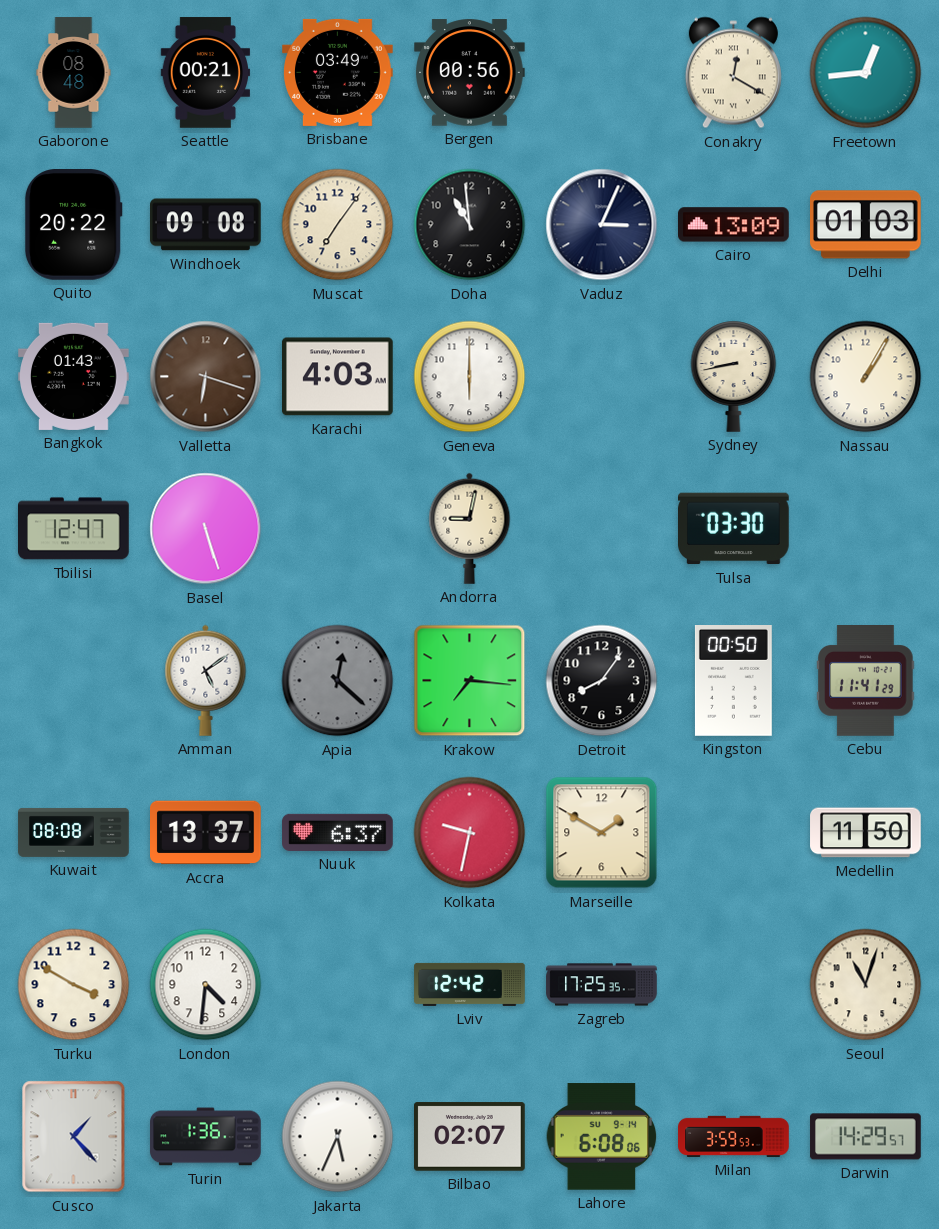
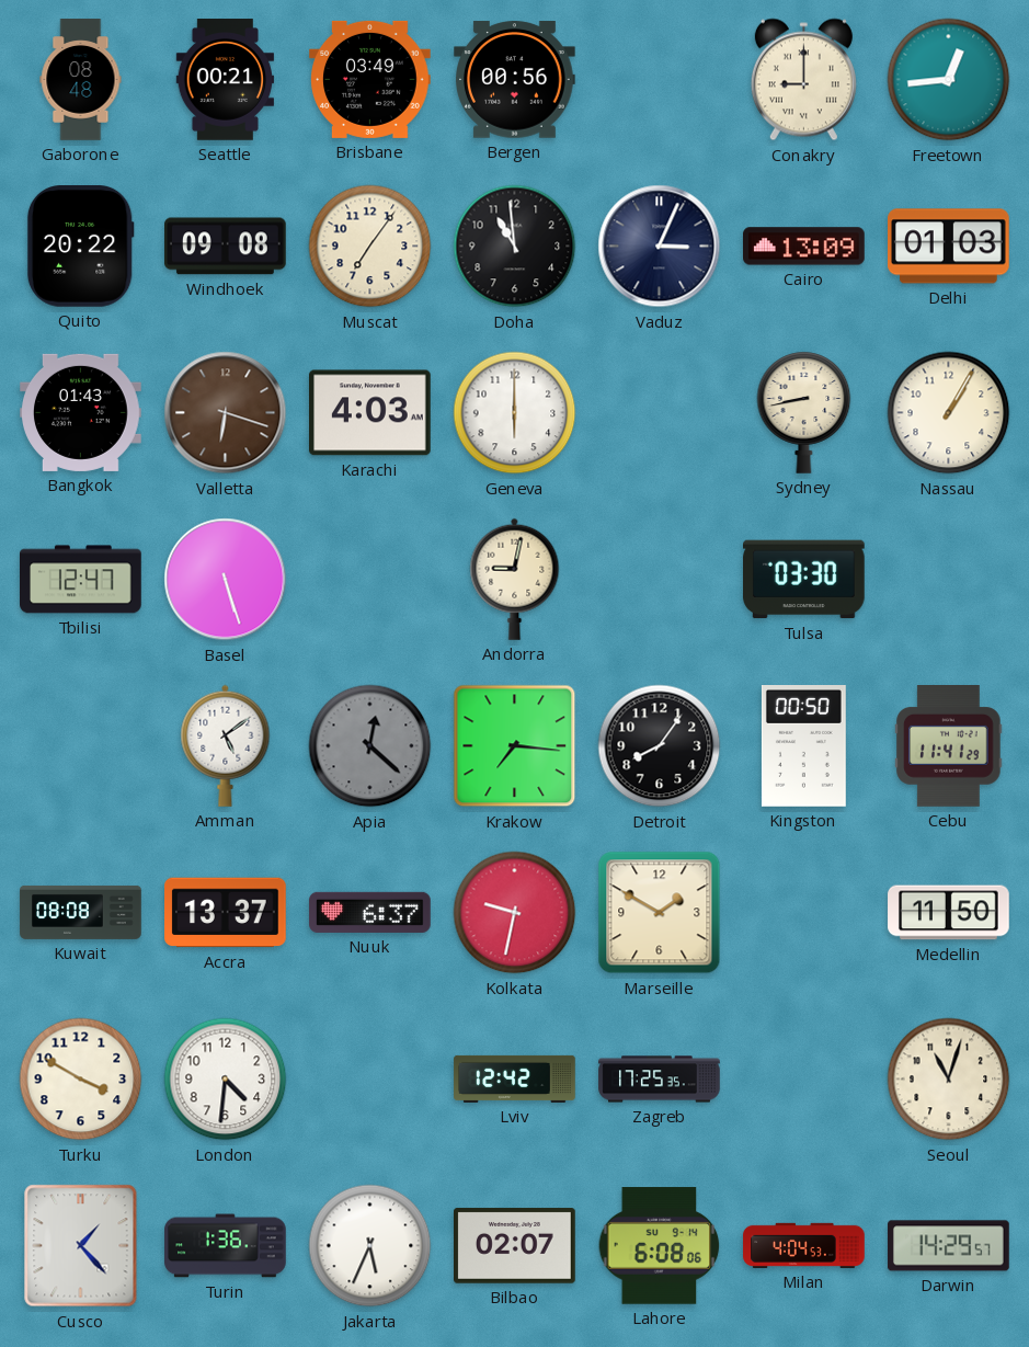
Conakry: 12:20 -> 9:00
Milan: 3:59 -> 4:04
